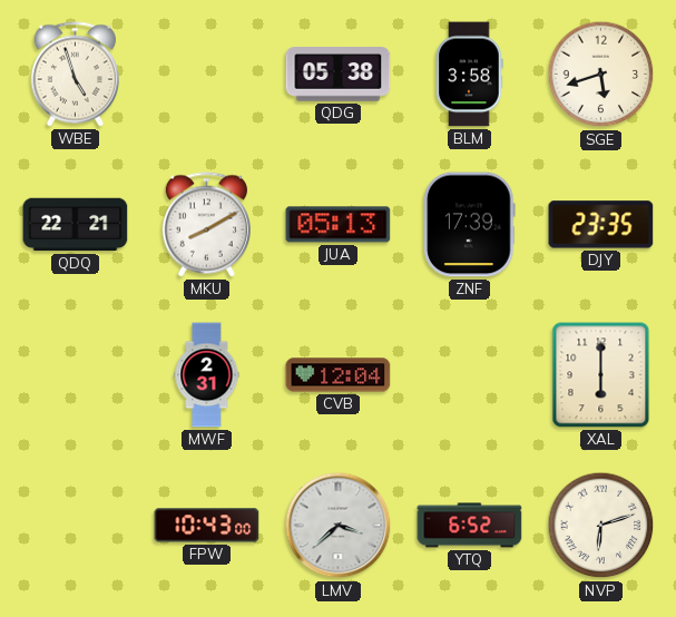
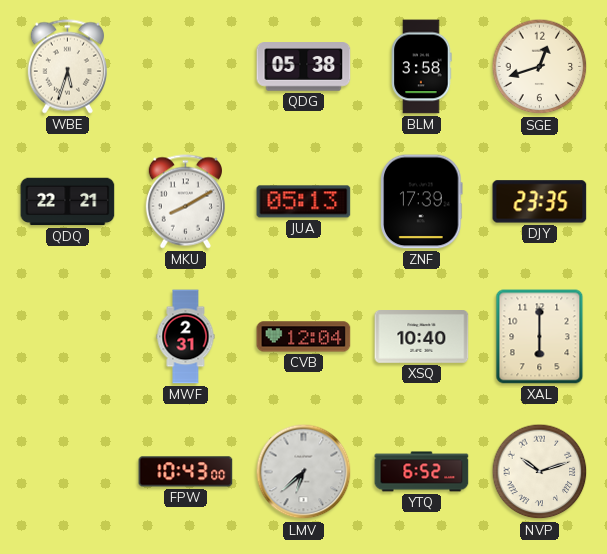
WBE: 4:57 -> 5:33
SGE: 5:42 -> 12:42
XSQ: none -> 10:40
LMV: 3:38 -> 6:38
NVP: 6:12 -> 10:12
